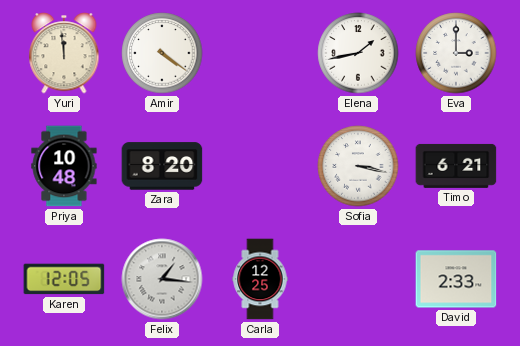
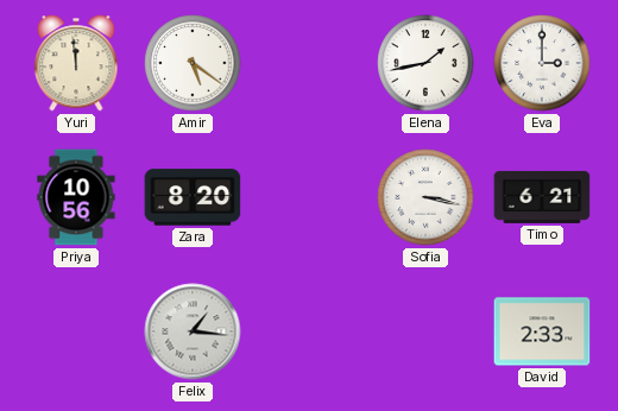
Amir: 4:21 -> 5:21
Priya: 10:48 -> 10:56
Karen: 12:05 -> none
Carla: 12:25 -> none
